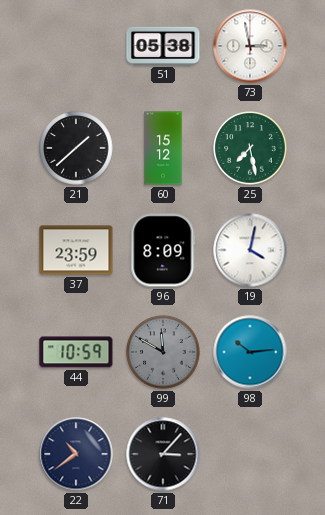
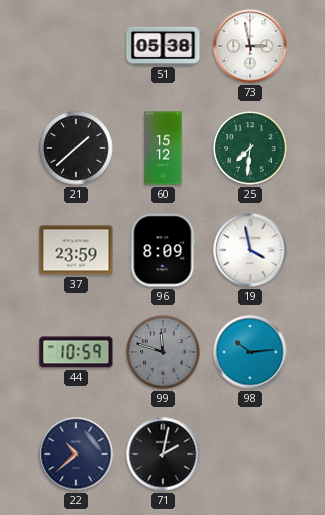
25: 7:28 -> 7:31
19: 4:02 -> 3:58
99: 11:50 -> 11:48
22: 10:39 -> 10:38
71: 3:07 -> 2:02
